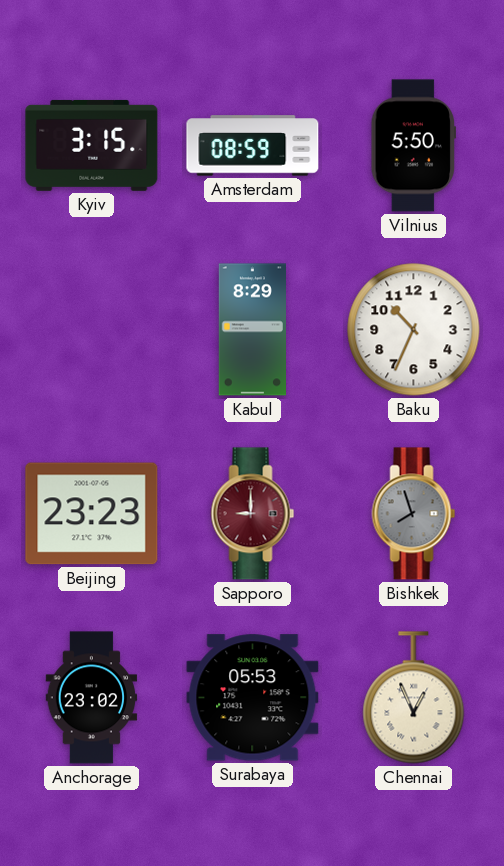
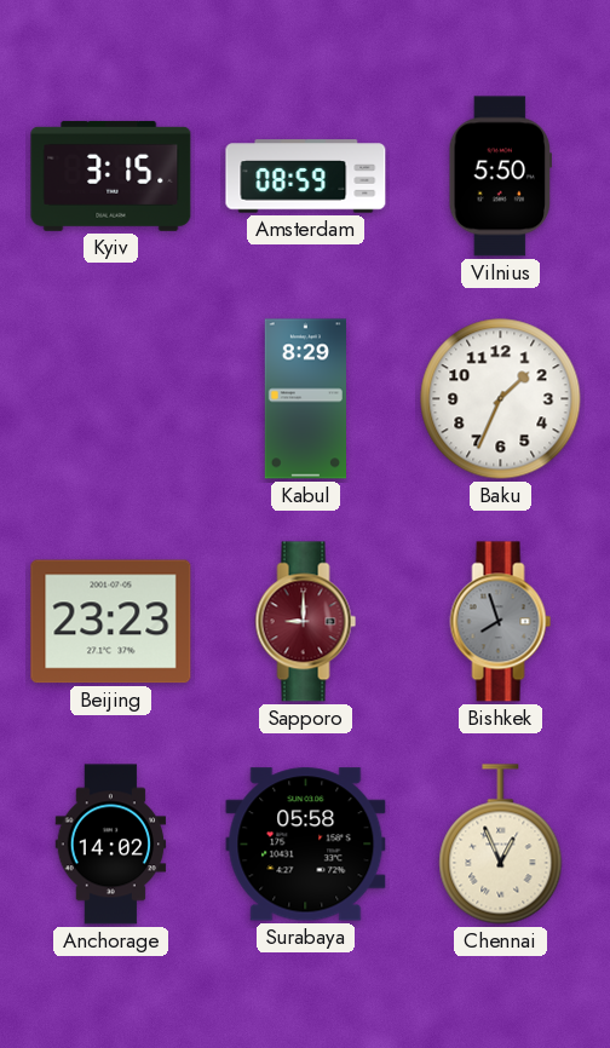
Baku: 10:34 -> 1:34
Anchorage: 23:02 -> 14:02
Surabaya: 05:53 -> 05:58
